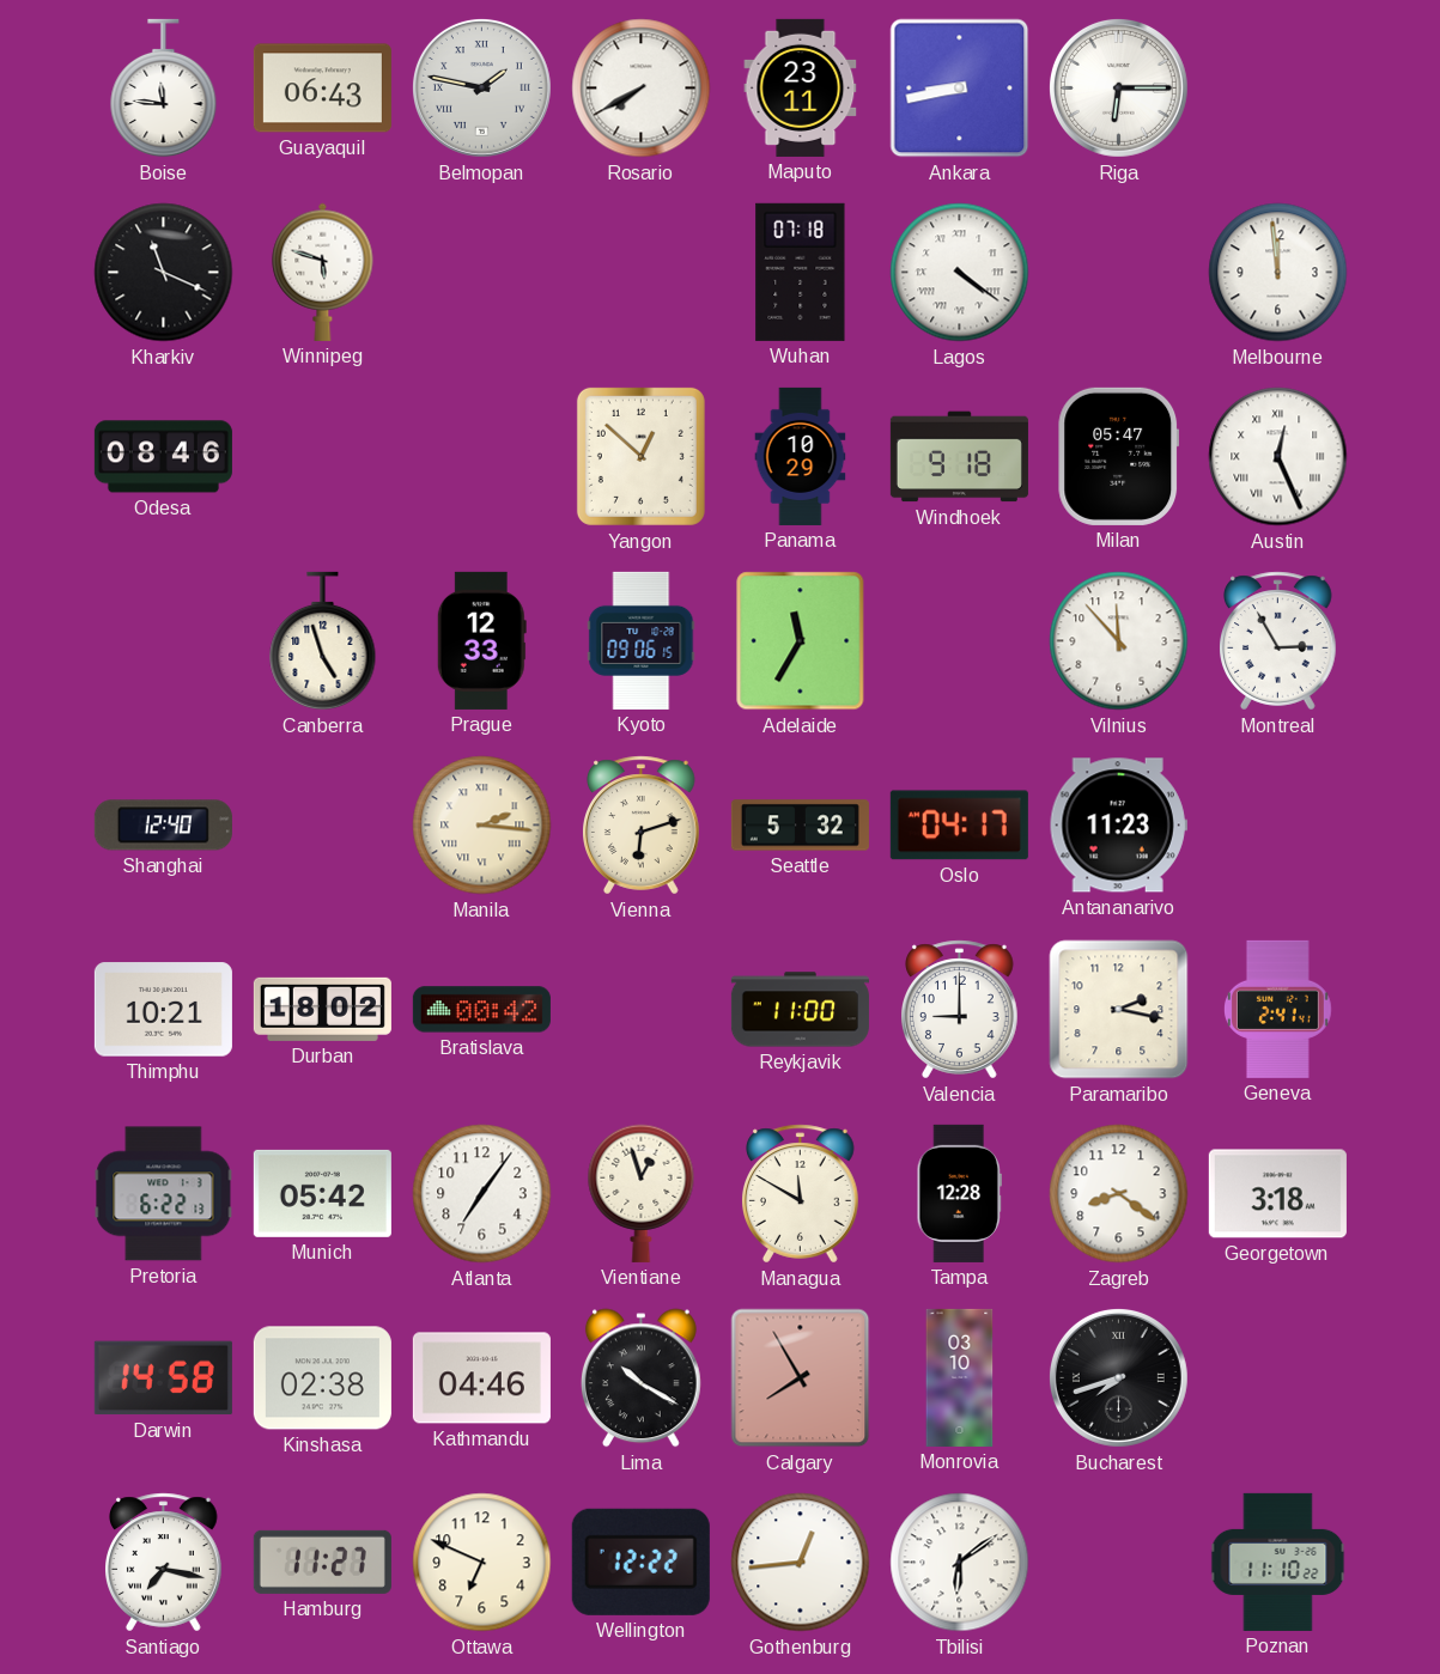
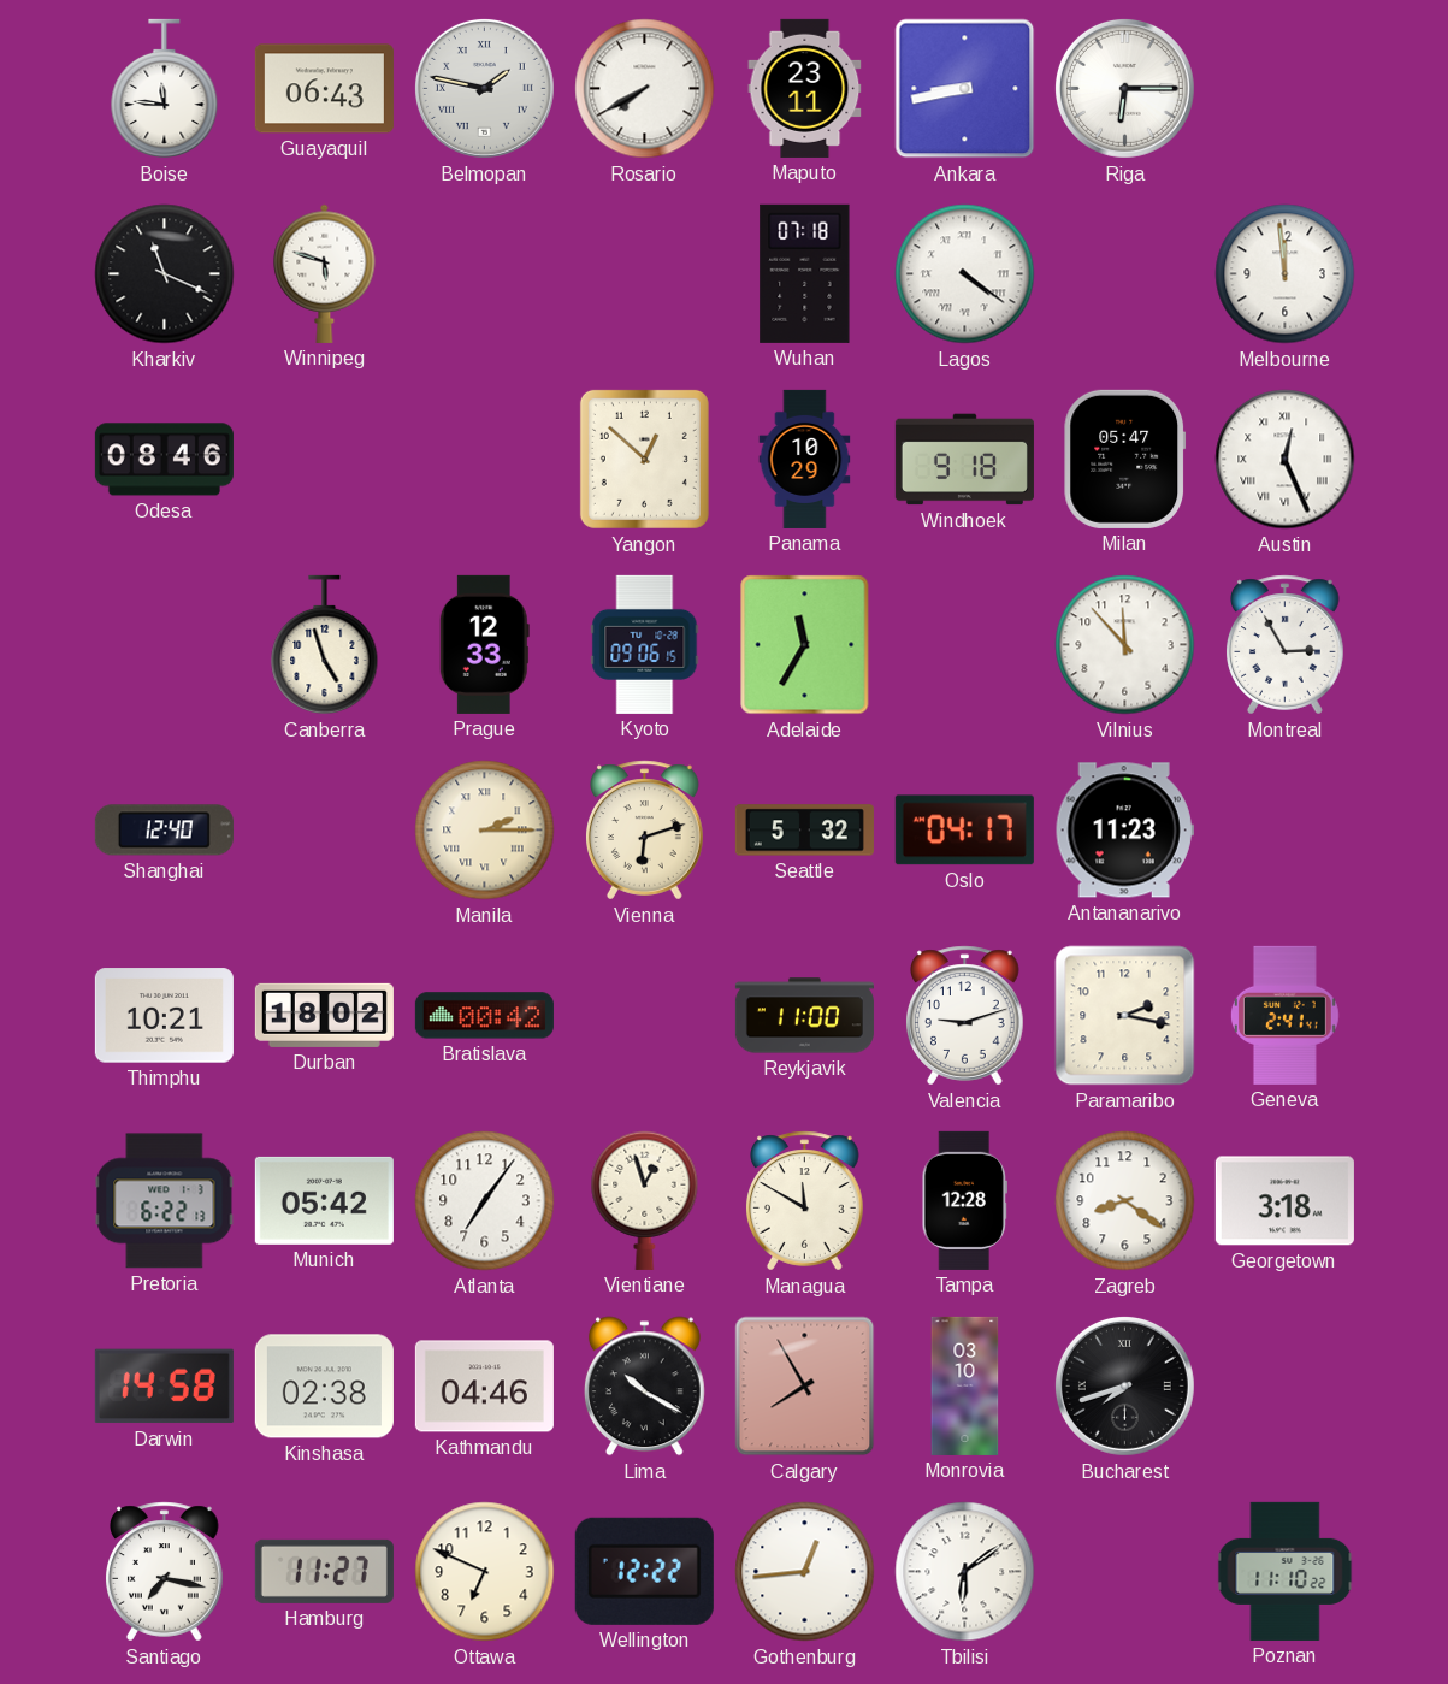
Manila: 2:16 -> 2:15
Valencia: 9:00 -> 9:12
